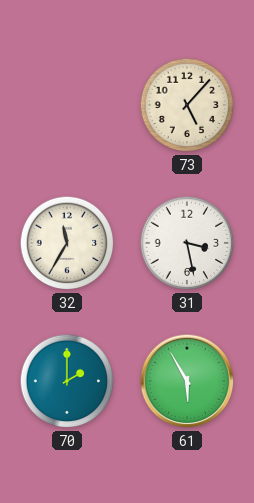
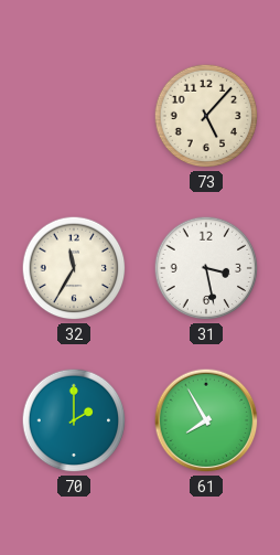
61: 5:55 -> 7:55
